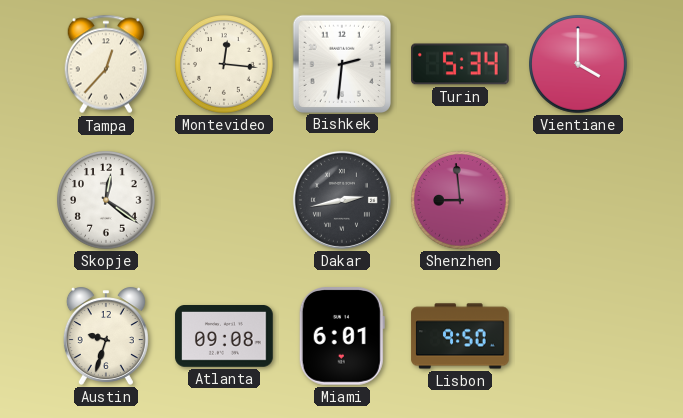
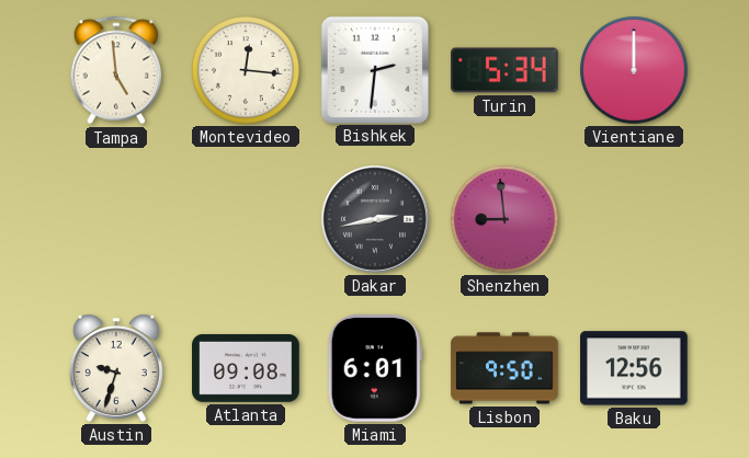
Tampa: 12:37 -> 4:59
Vientiane: 4:00 -> 12:00
Skopje: 12:21 -> none
Baku: none -> 12:56
